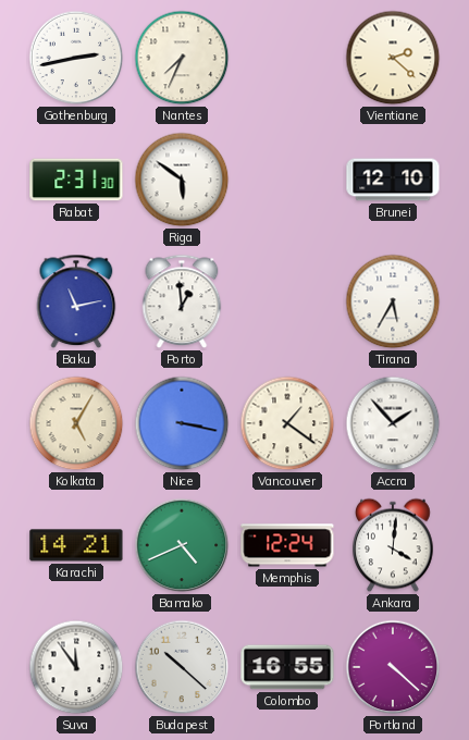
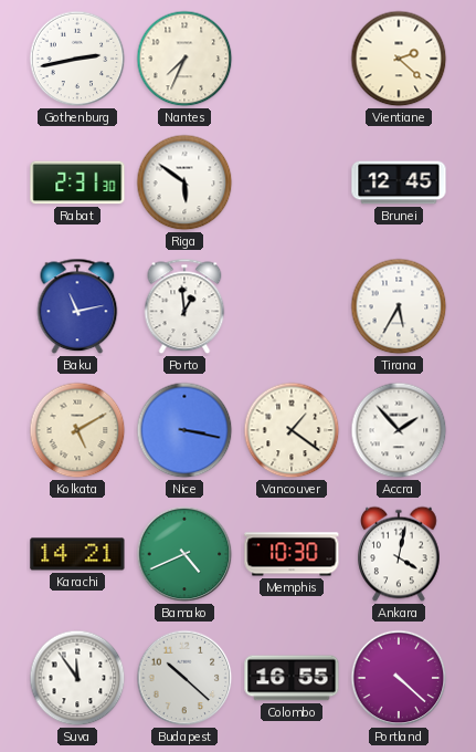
Brunei: 12:10 -> 12:45
Kolkata: 5:05 -> 5:10
Memphis: 12:24 -> 10:30
Ankara: 4:01 -> 4:02
